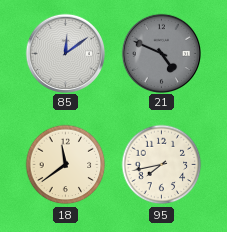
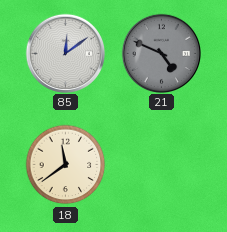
95: 7:43 -> none
